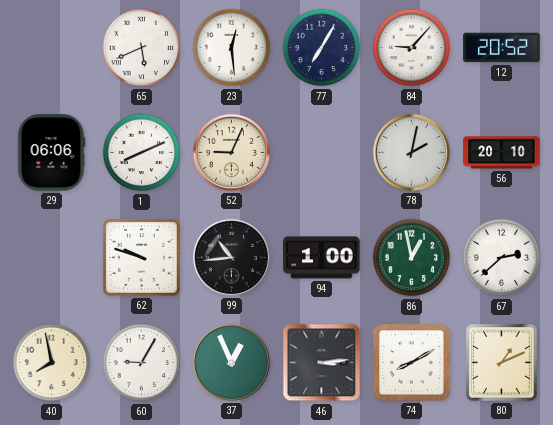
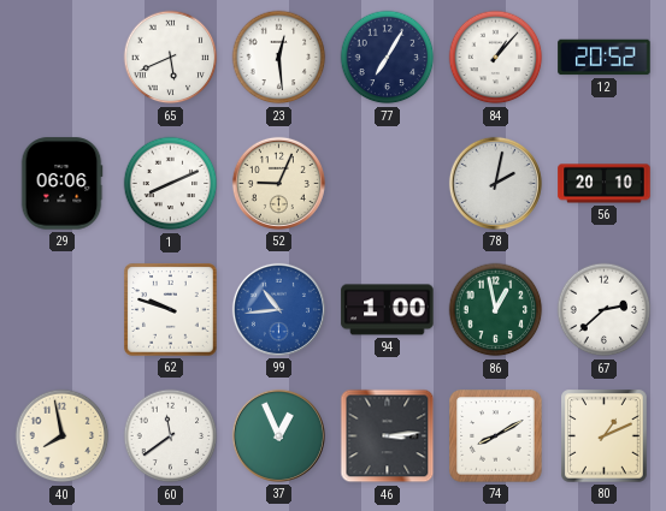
84: 9:07 -> 1:07
99 dial: black -> blue
60: 9:05 -> 11:39
